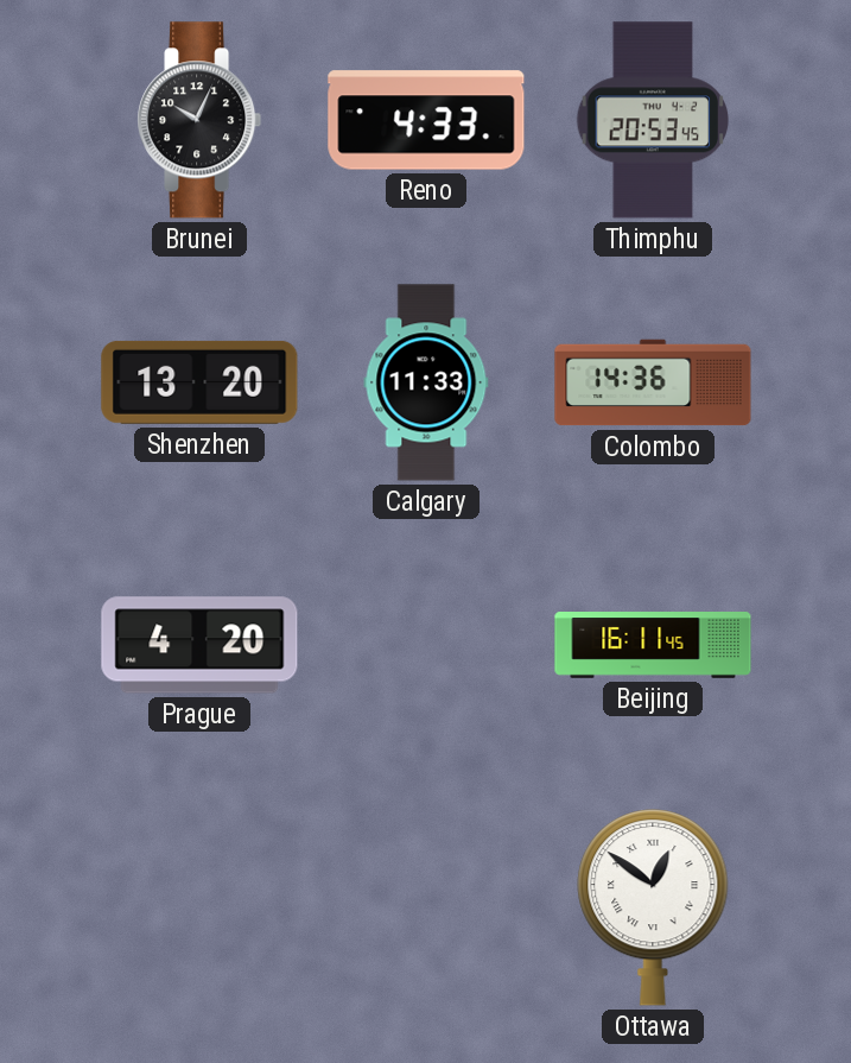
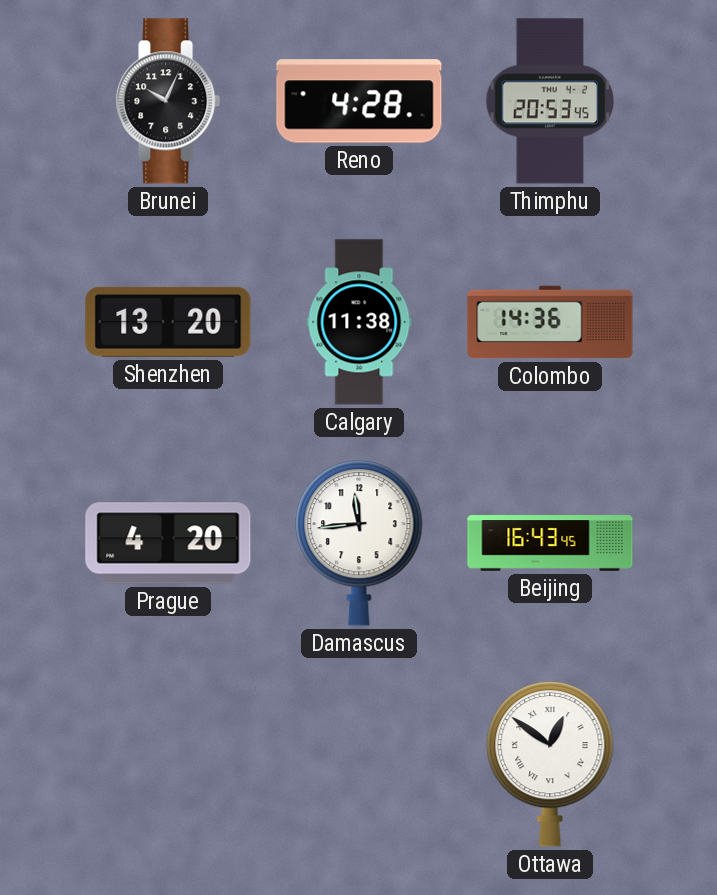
Reno: 4:33 -> 4:28
Calgary: 11:33 -> 11:38
Damascus: none -> 11:44
Beijing: 16:11 -> 16:43
